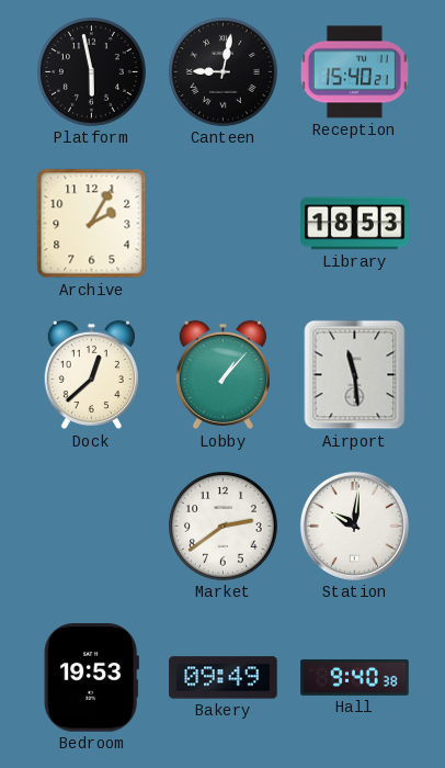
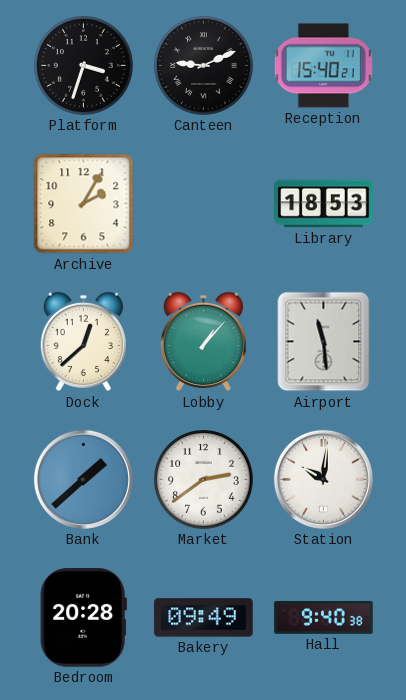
Platform: 5:58 -> 3:33
Canteen: 9:02 -> 9:11
Bank: none -> 1:38
Bedroom: 19:53 -> 20:28
